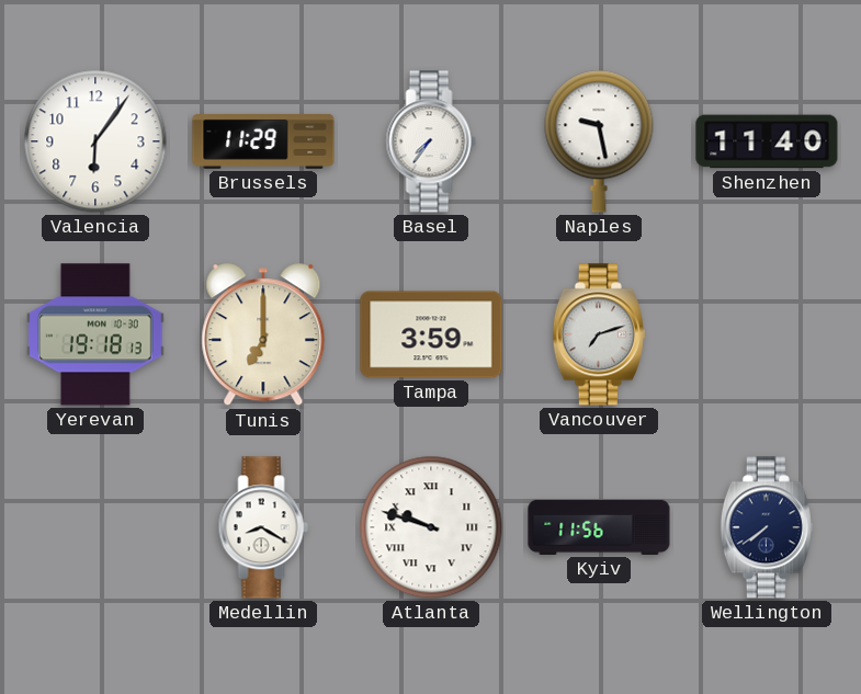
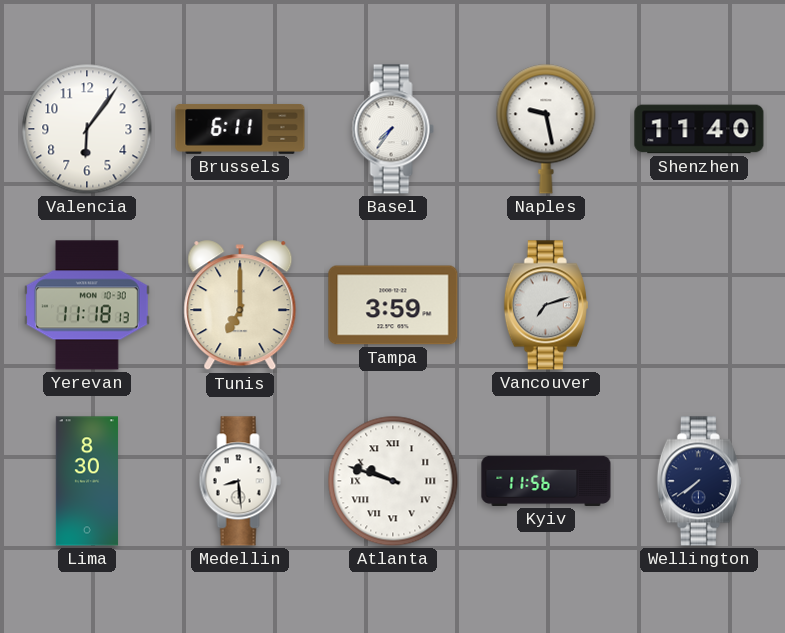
Brussels: 11:29 -> 6:11
Yerevan: 19:18 -> 11:18
Lima: none -> 8:30
Medellin: 8:20 -> 8:29
